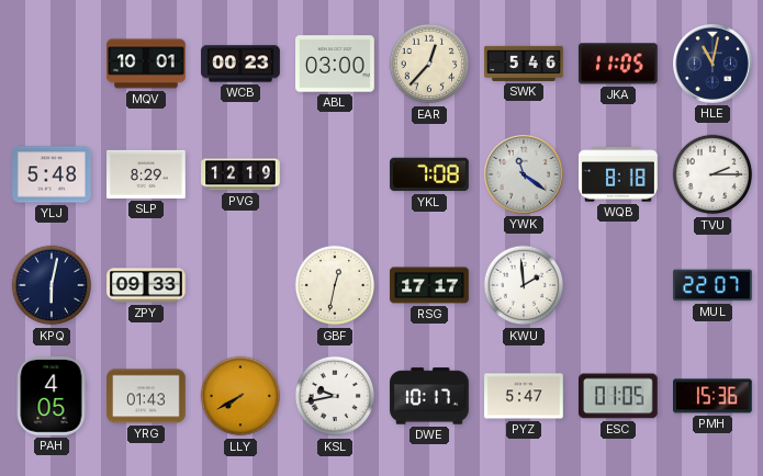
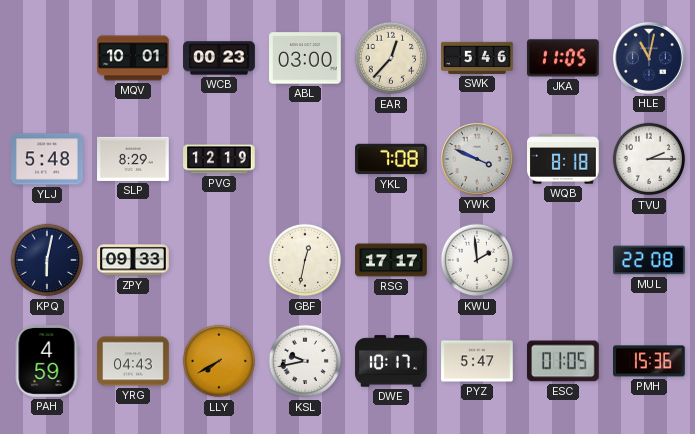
YWK: 11:21 -> 3:49
MUL: 22:07 -> 22:08
PAH: 4:05 -> 4:59
YRG: 01:43 -> 04:43
